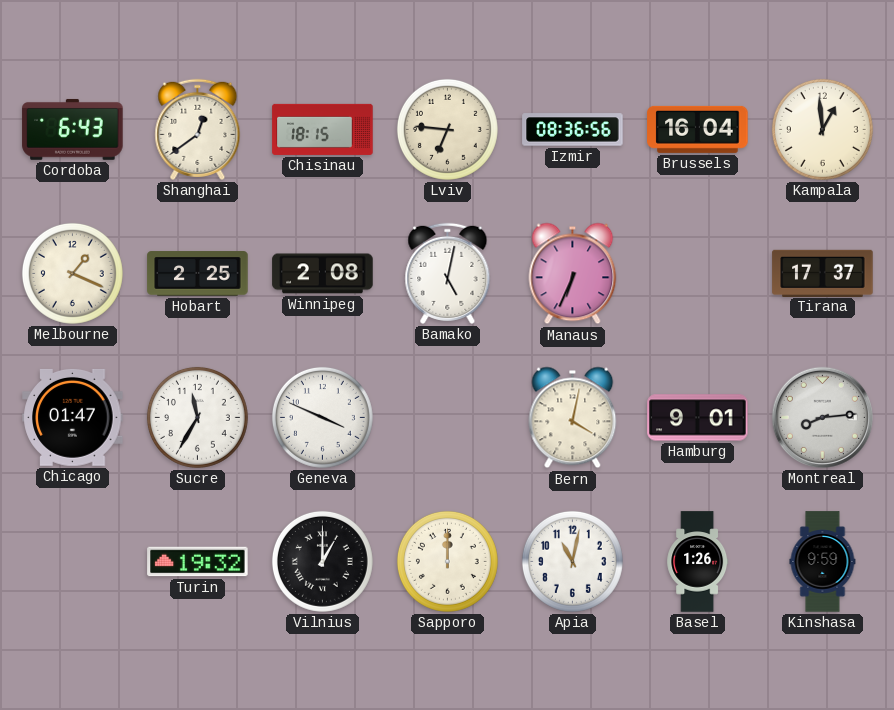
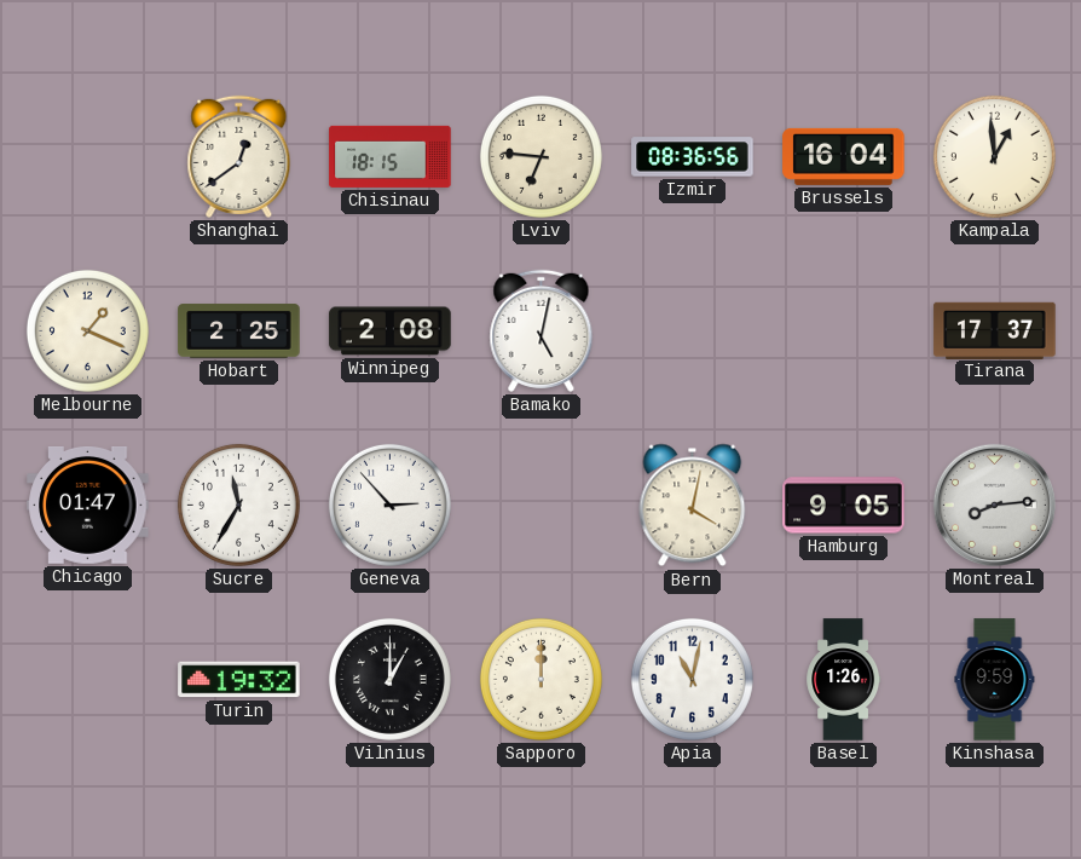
Cordoba: 6:43 -> none
Manaus: 6:34 -> none
Geneva: 3:49 -> 2:53
Hamburg: 9:01 -> 9:05
